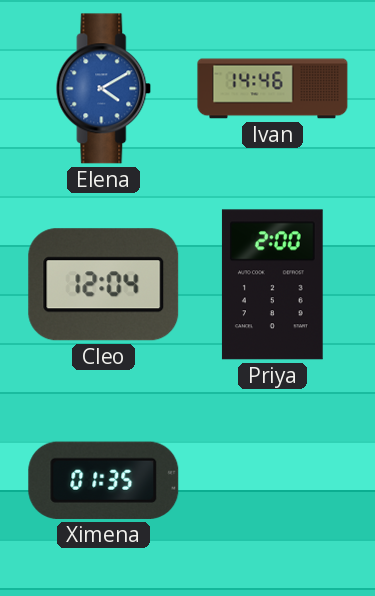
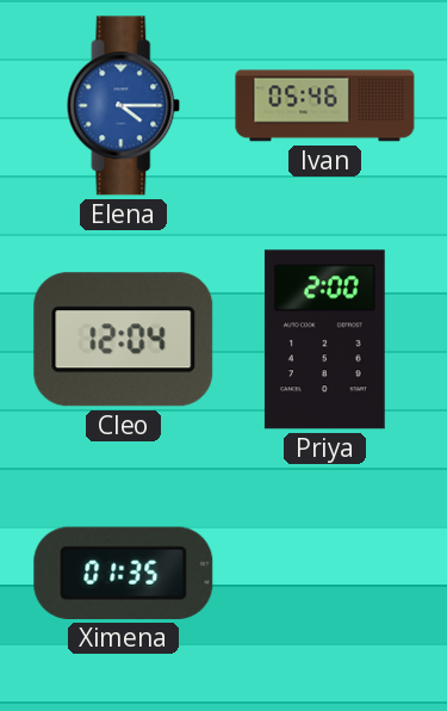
Elena: 4:10 -> 4:15
Ivan: 14:46 -> 05:46
